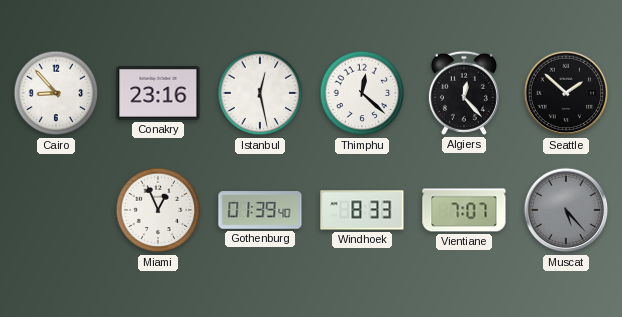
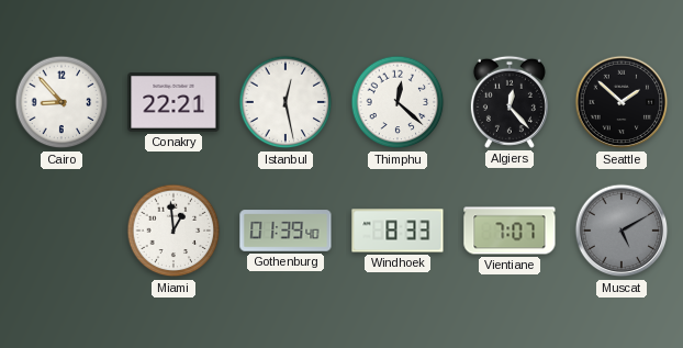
Conakry: 23:16 -> 22:21
Miami: 12:56 -> 12:59
Muscat: 5:23 -> 5:10
